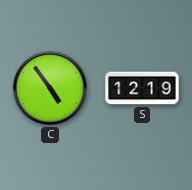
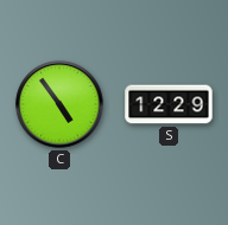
S: 12:19 -> 12:29
